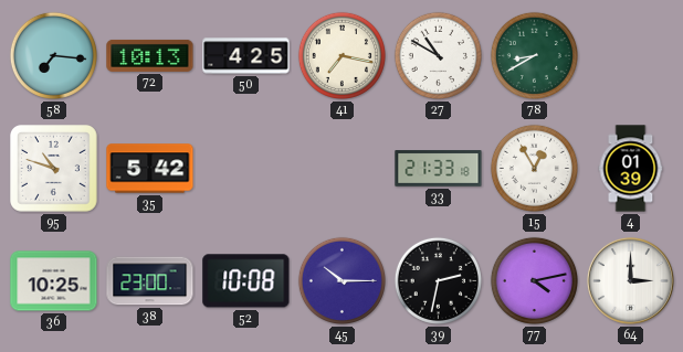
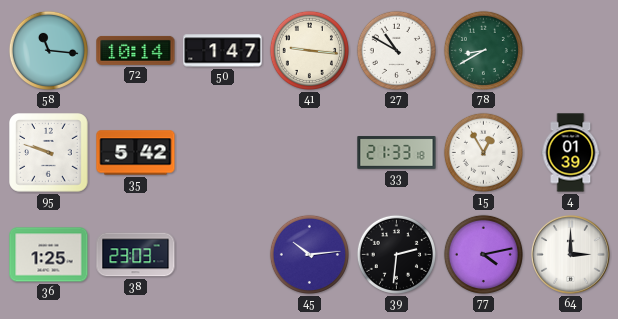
58: 7:16 -> 11:16
72: 10:13 -> 10:14
50: 4:25 -> 1:47
41: 7:17 -> 9:16
95: 10:48 -> 9:48
36: 10:25 -> 1:25
38: 23:00 -> 23:03
52: 10:08 -> none
45: 10:15 -> 10:14
39: 2:32 -> 2:31
